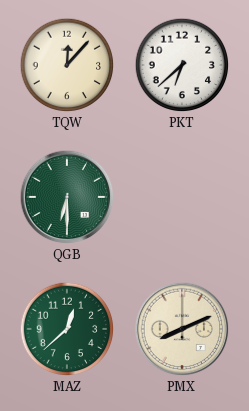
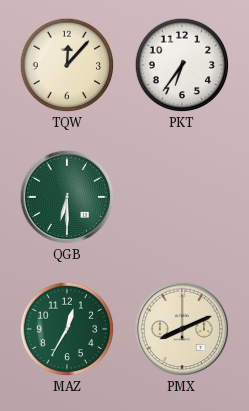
PKT: 6:38 -> 6:36
MAZ: 12:38 -> 12:35
